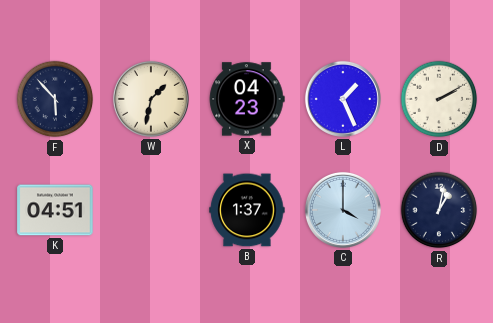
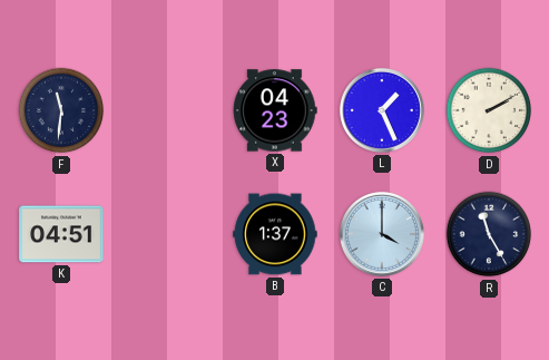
F: 5:53 -> 11:31
W: 1:32 -> none
R: 1:02 -> 11:25
